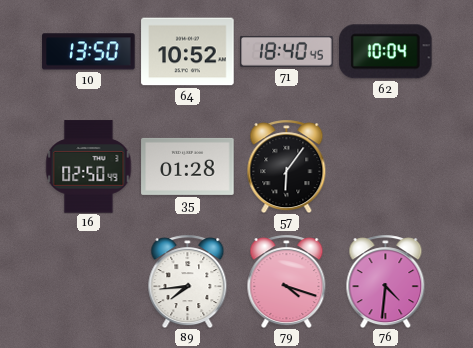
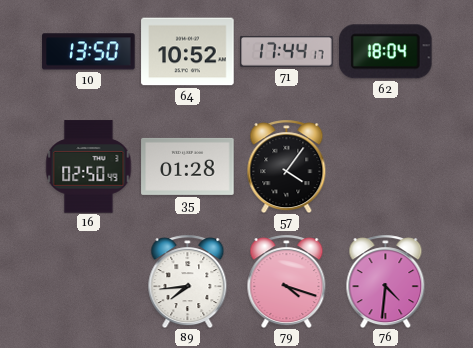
71: 18:40 -> 17:44
62: 10:04 -> 18:04
57: 6:06 -> 4:06
